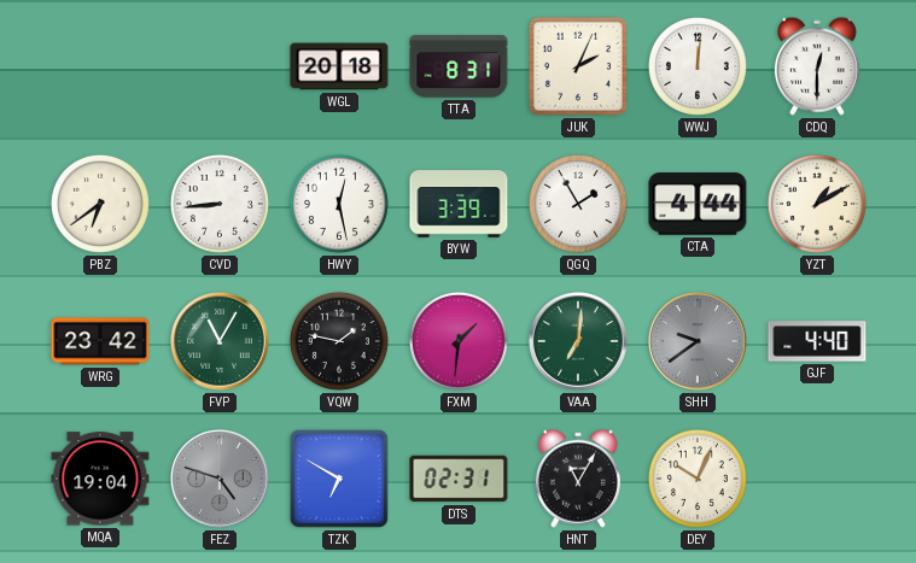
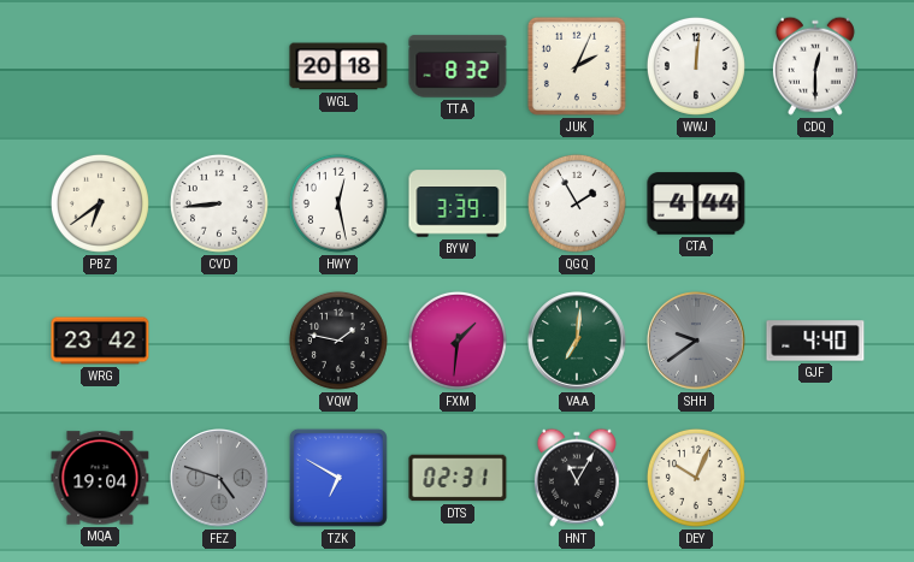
TTA: 8:31 -> 8:32
YZT: 1:10 -> none
FVP: 11:05 -> none
